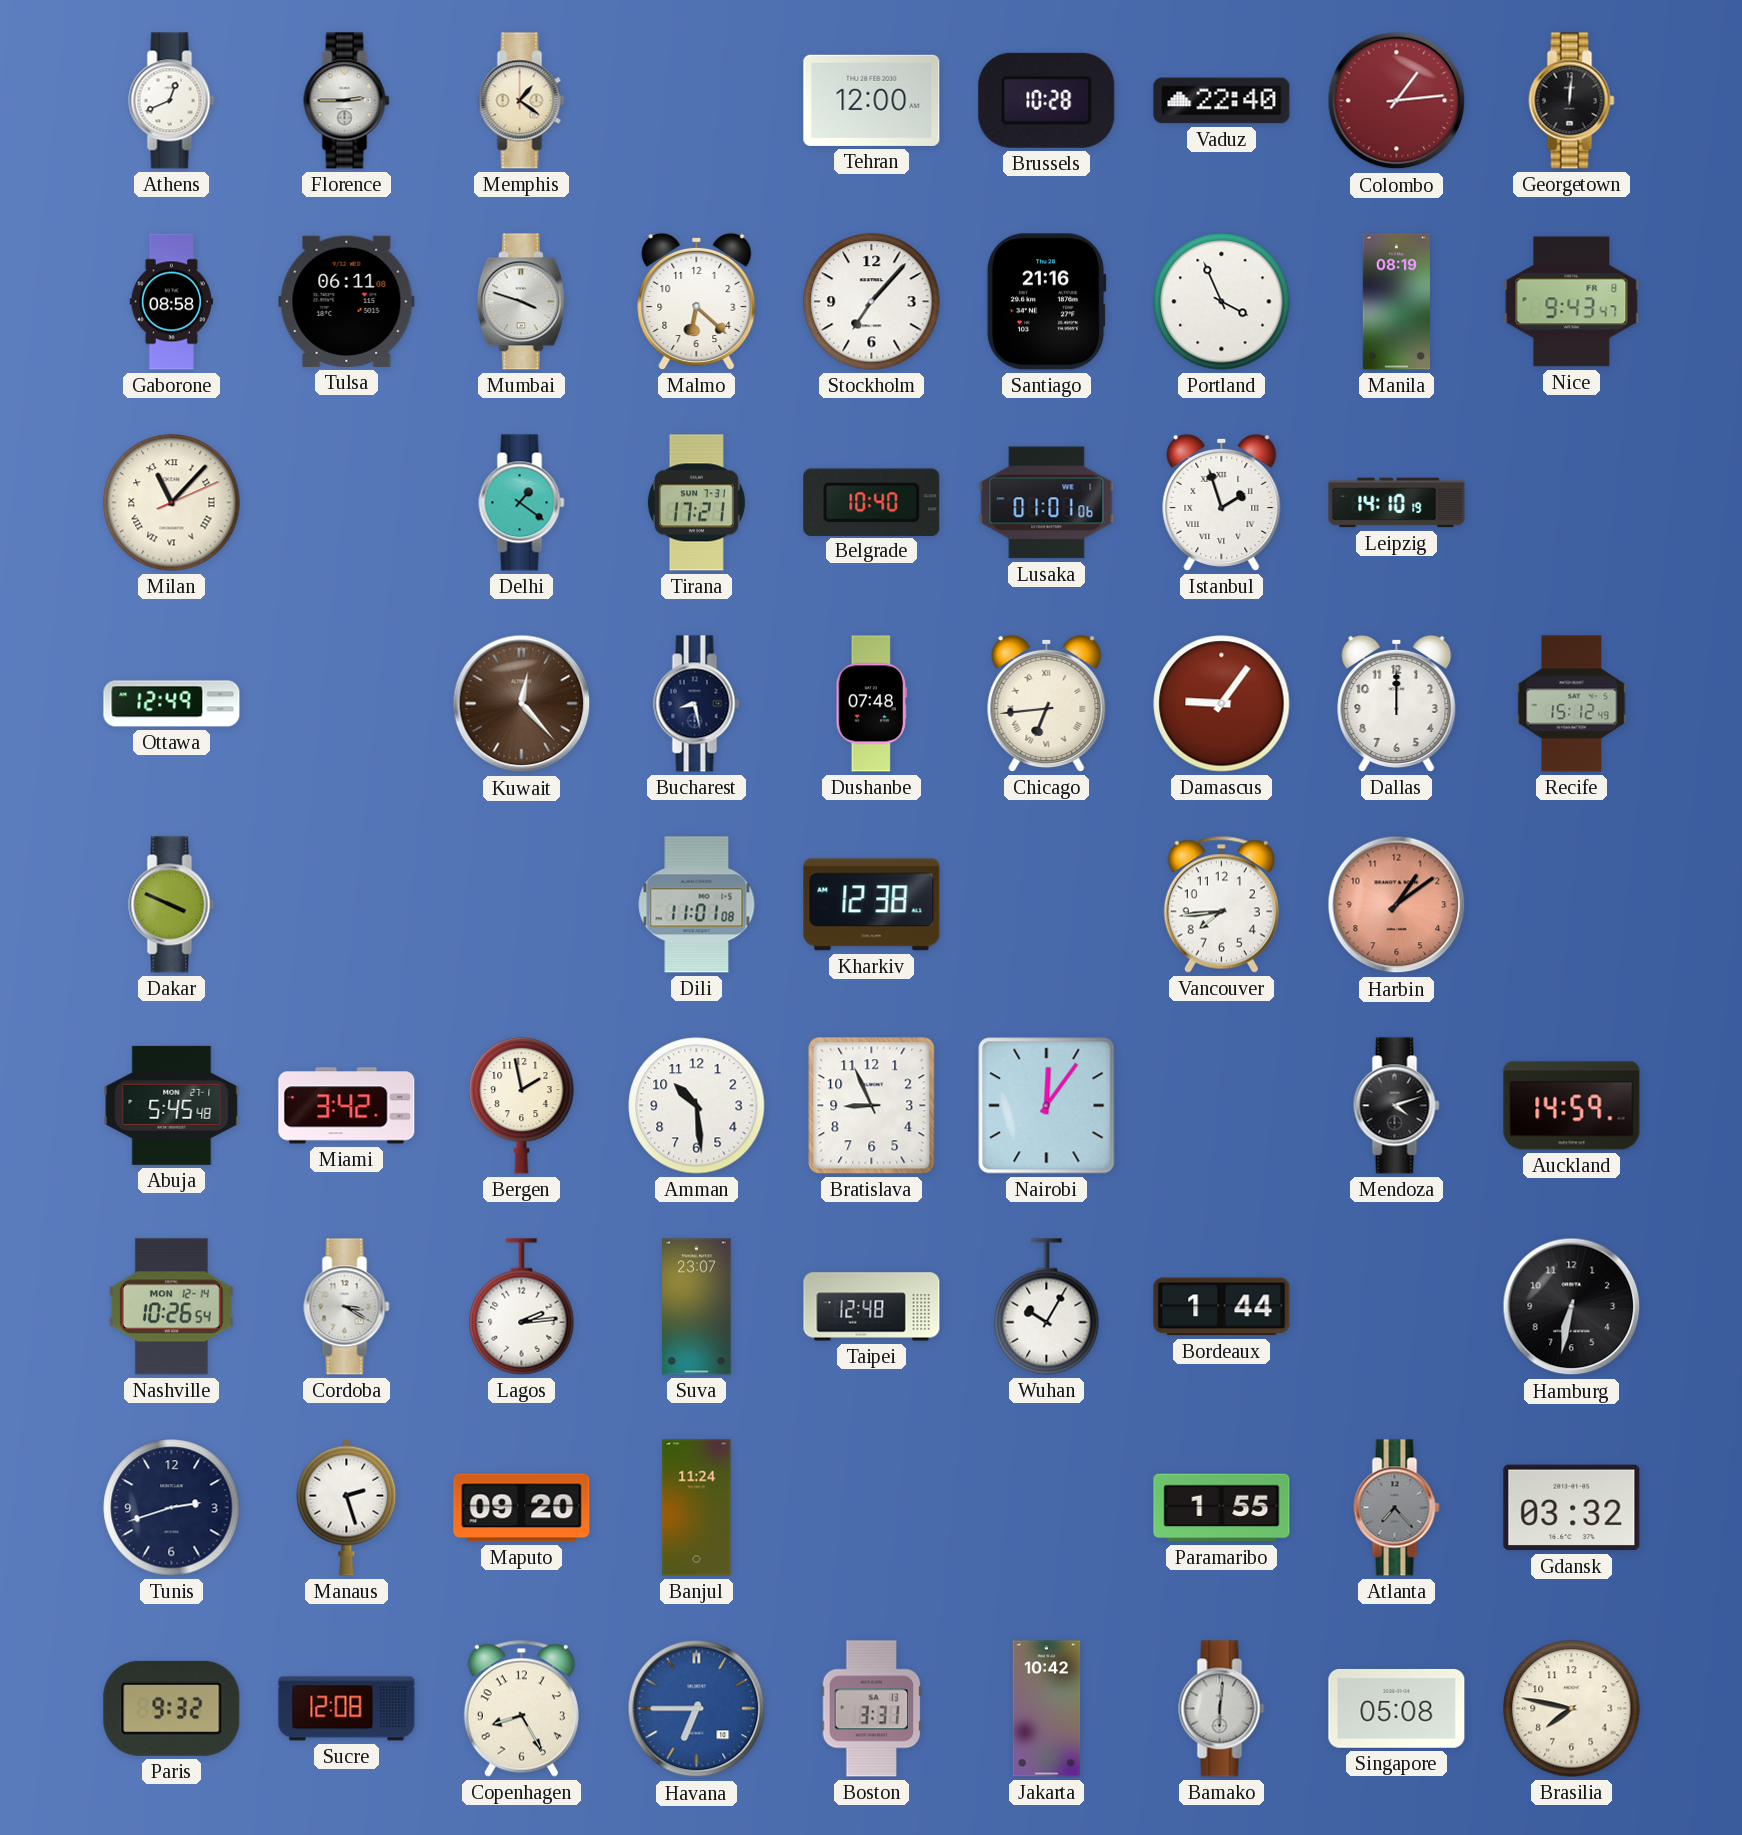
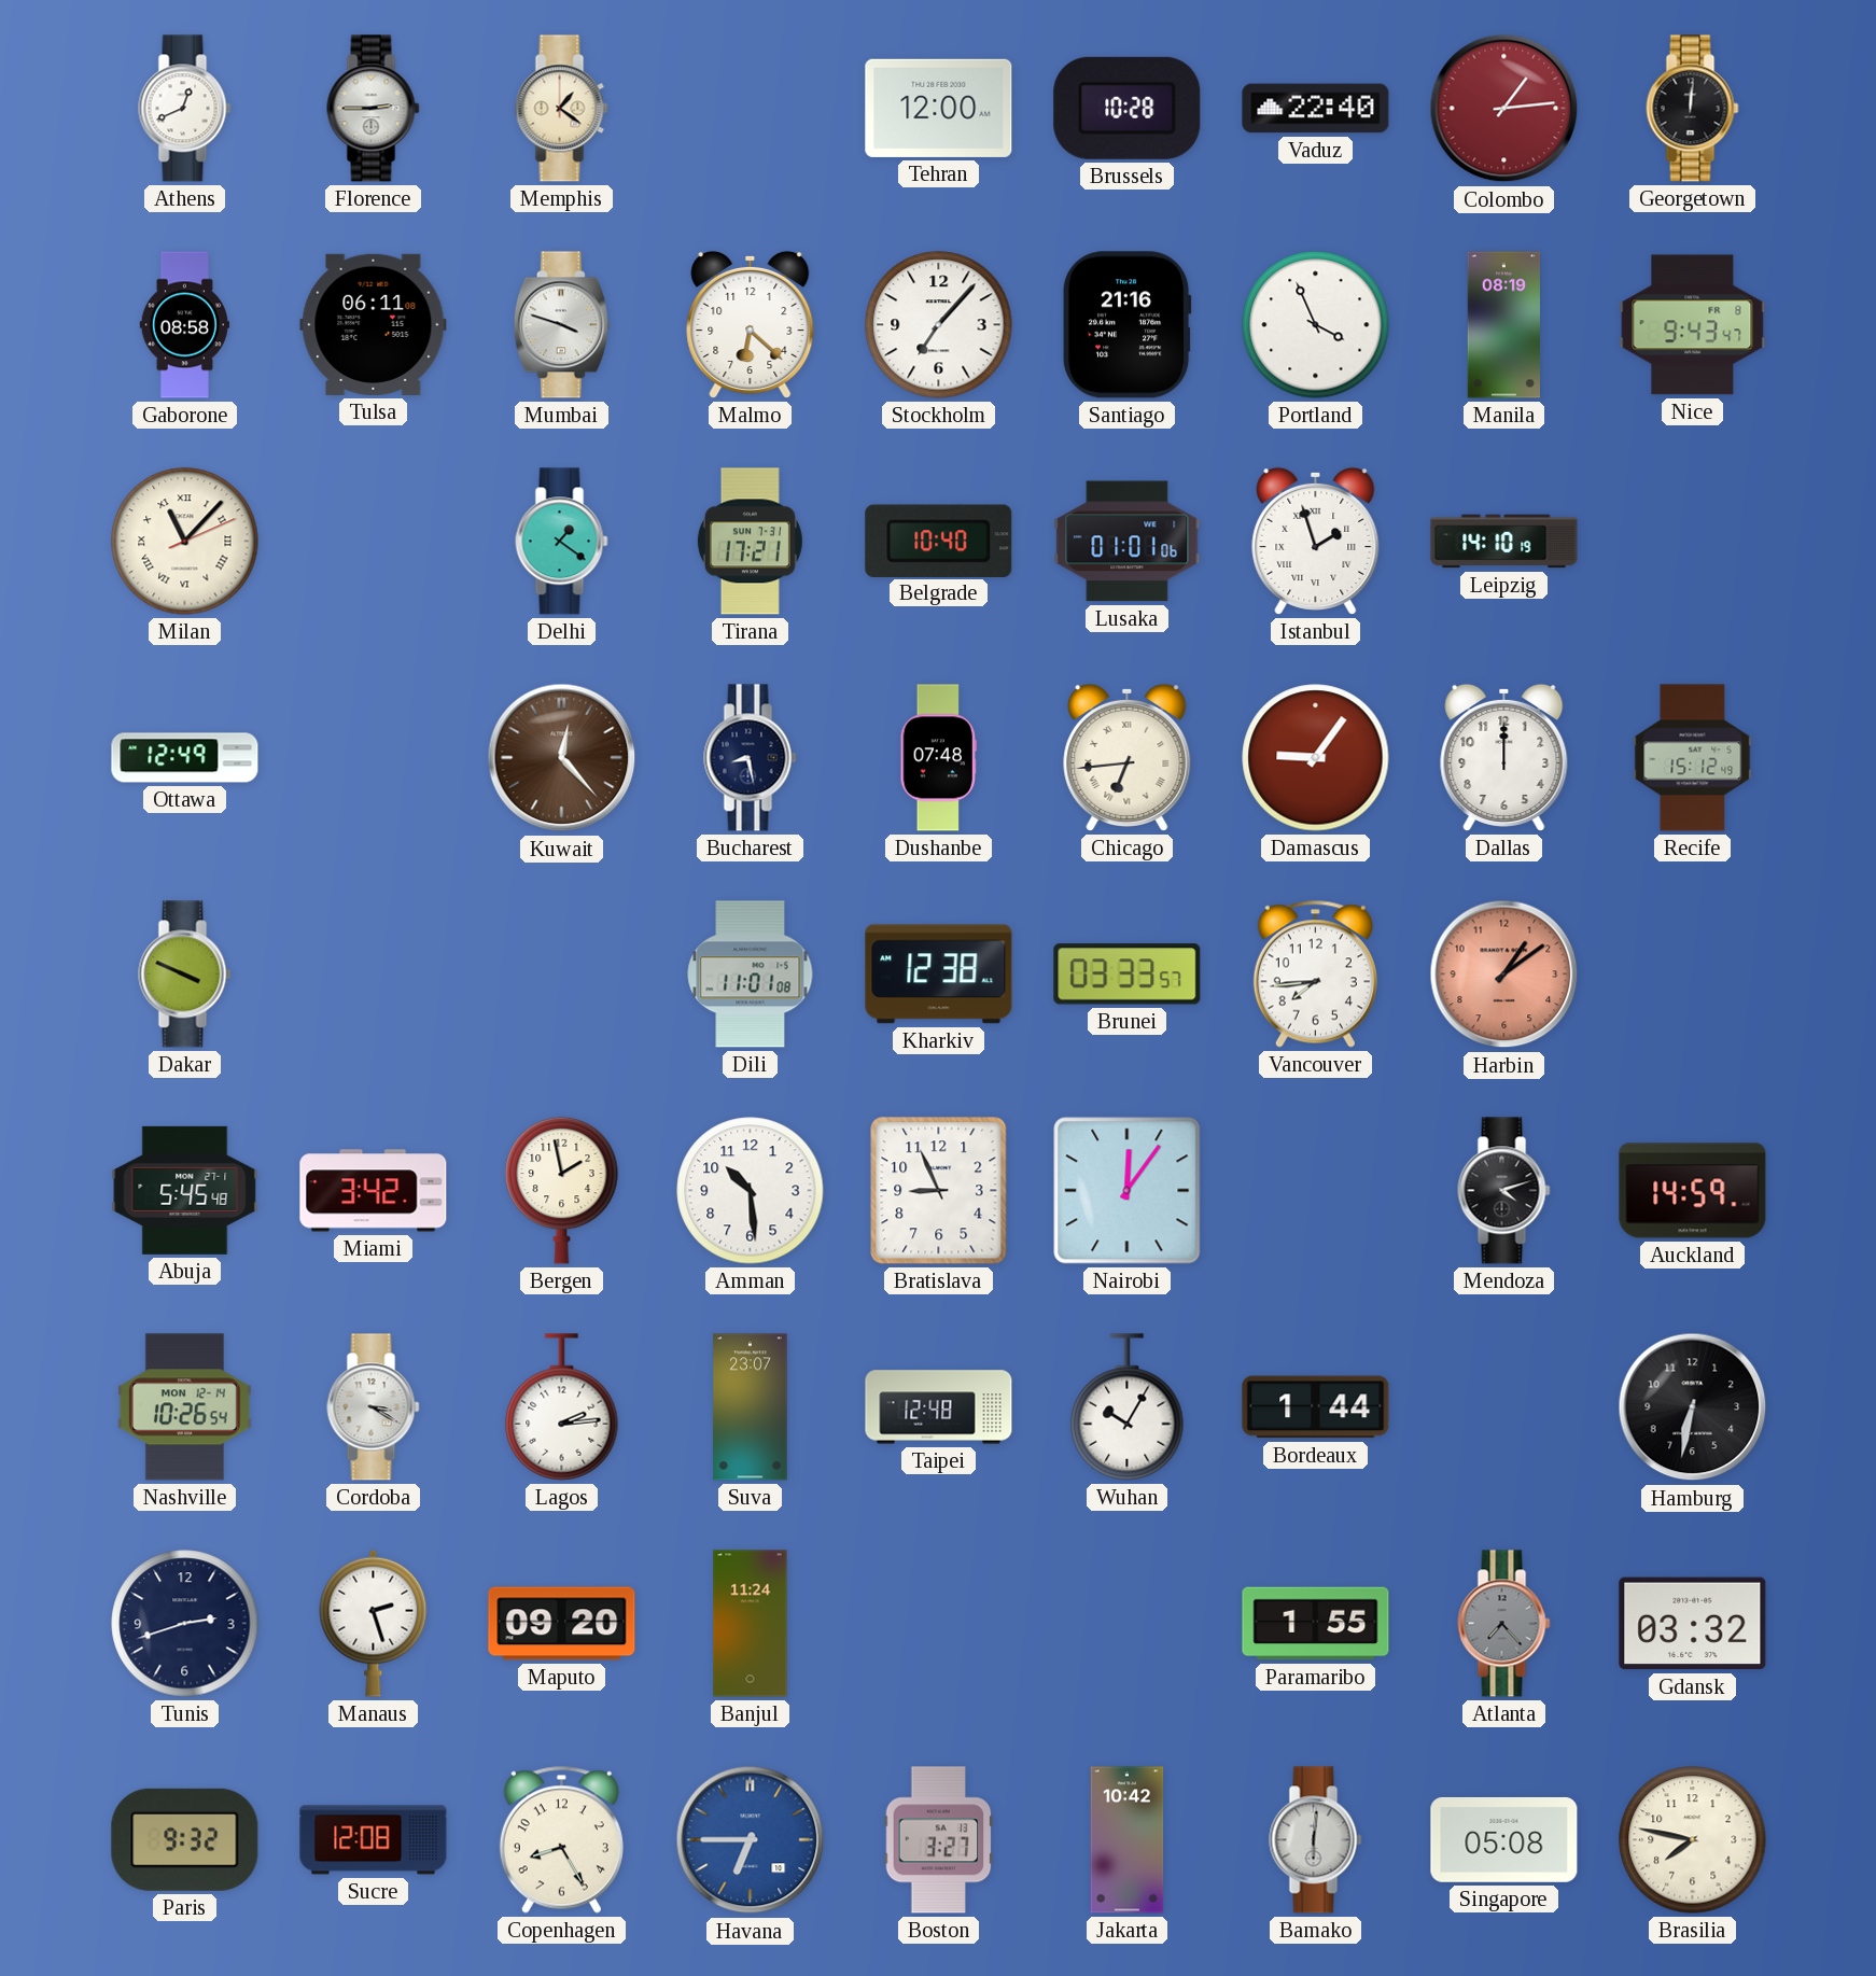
Brunei: none -> 03:33
Boston: 3:31 -> 3:27
